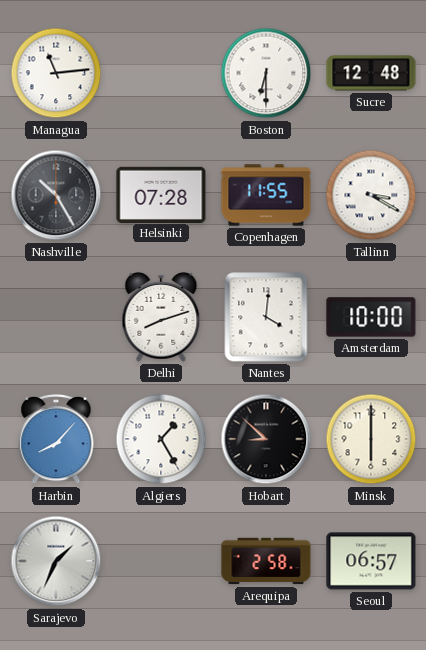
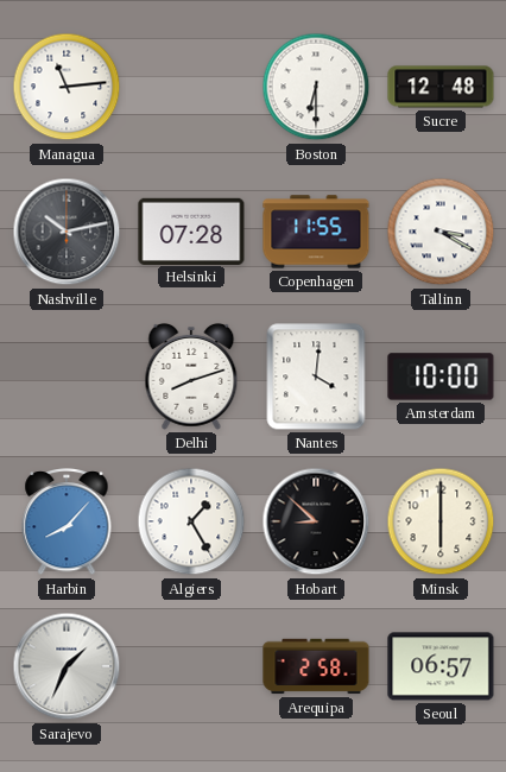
Nashville: 10:25 -> 10:13
